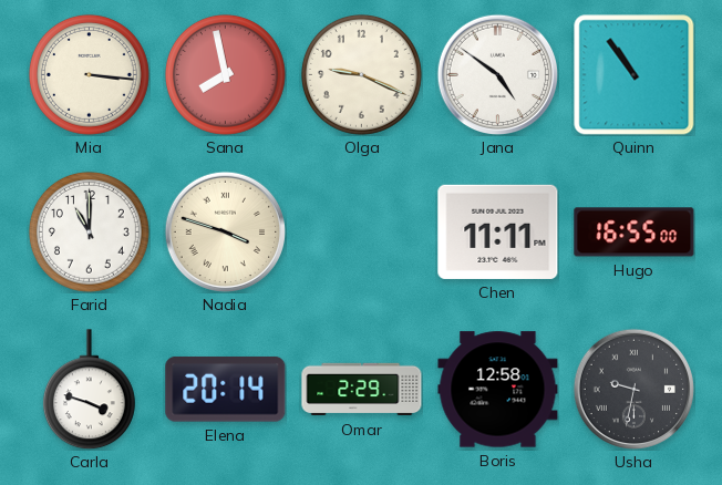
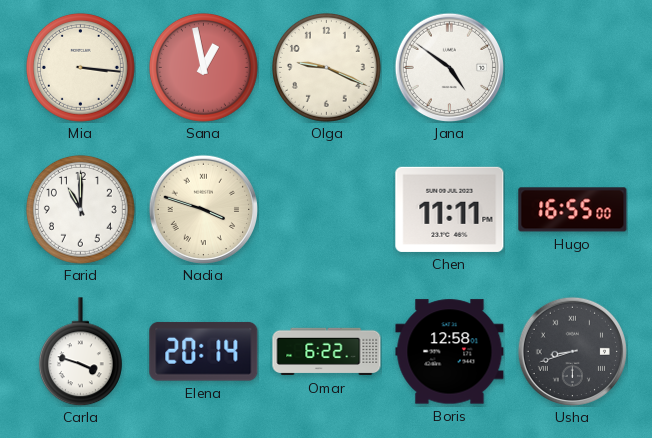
Sana: 7:58 -> 12:58
Quinn: 10:54 -> none
Omar: 2:29 -> 6:22
Usha: 9:32 -> 8:42
